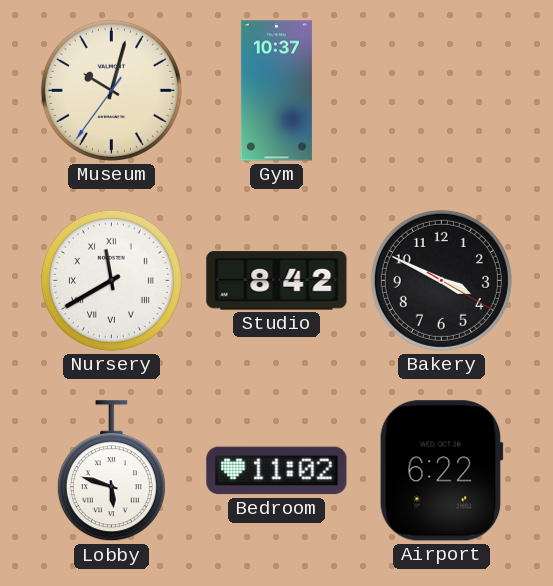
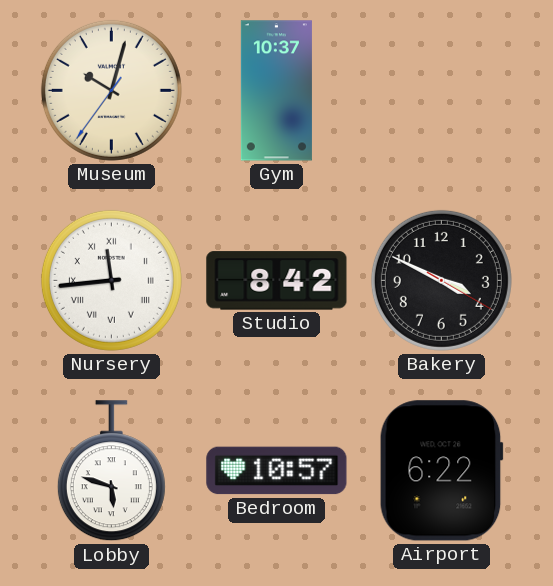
Nursery: 11:40 -> 11:44
Bedroom: 11:02 -> 10:57
